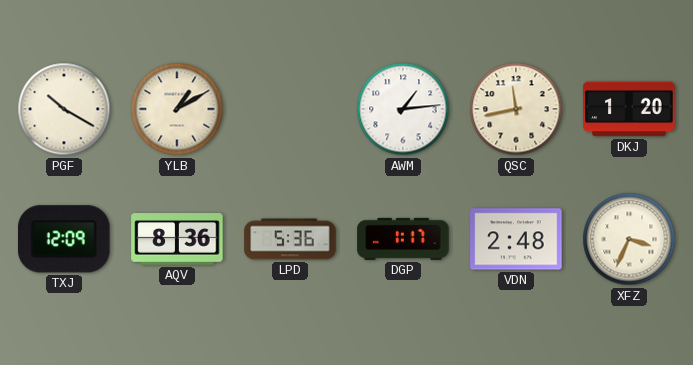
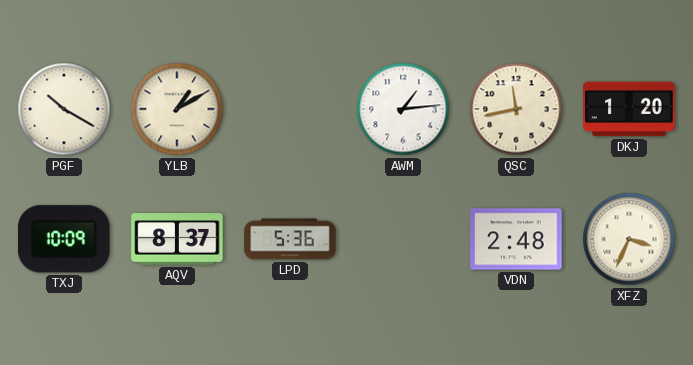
TXJ: 12:09 -> 10:09
AQV: 8:36 -> 8:37
DGP: 1:17 -> none
